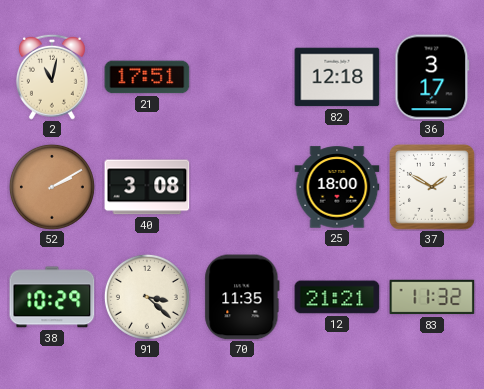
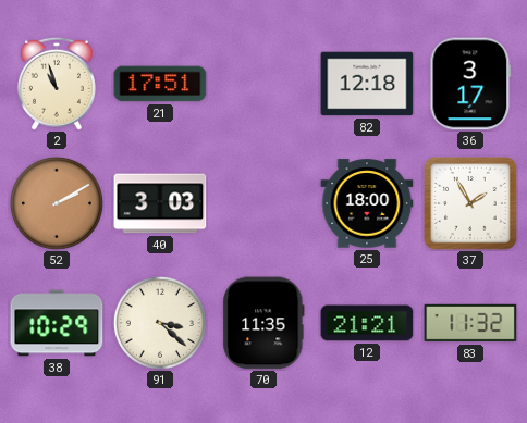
2: 11:02 -> 10:57
40: 3:08 -> 3:03
37: 1:50 -> 1:55
